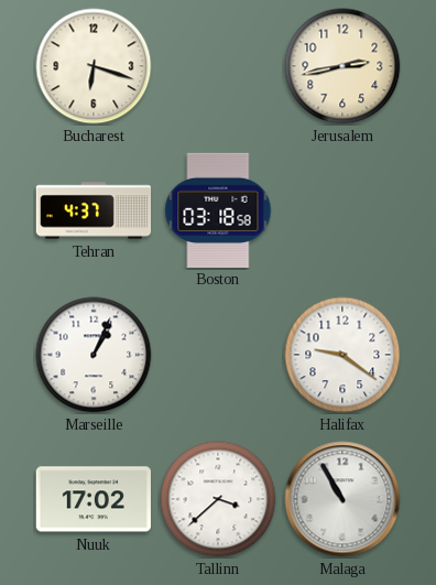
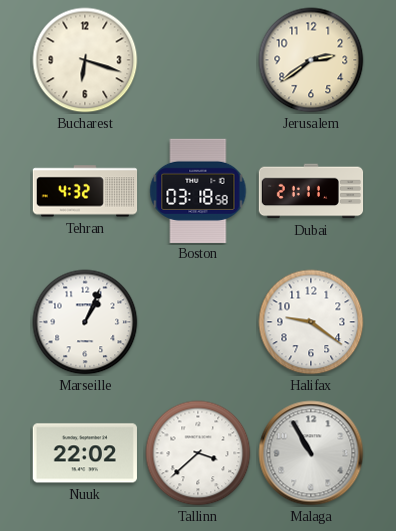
Jerusalem: 2:43 -> 2:39
Tehran: 4:37 -> 4:32
Dubai: none -> 21:11
Nuuk: 17:02 -> 22:02
